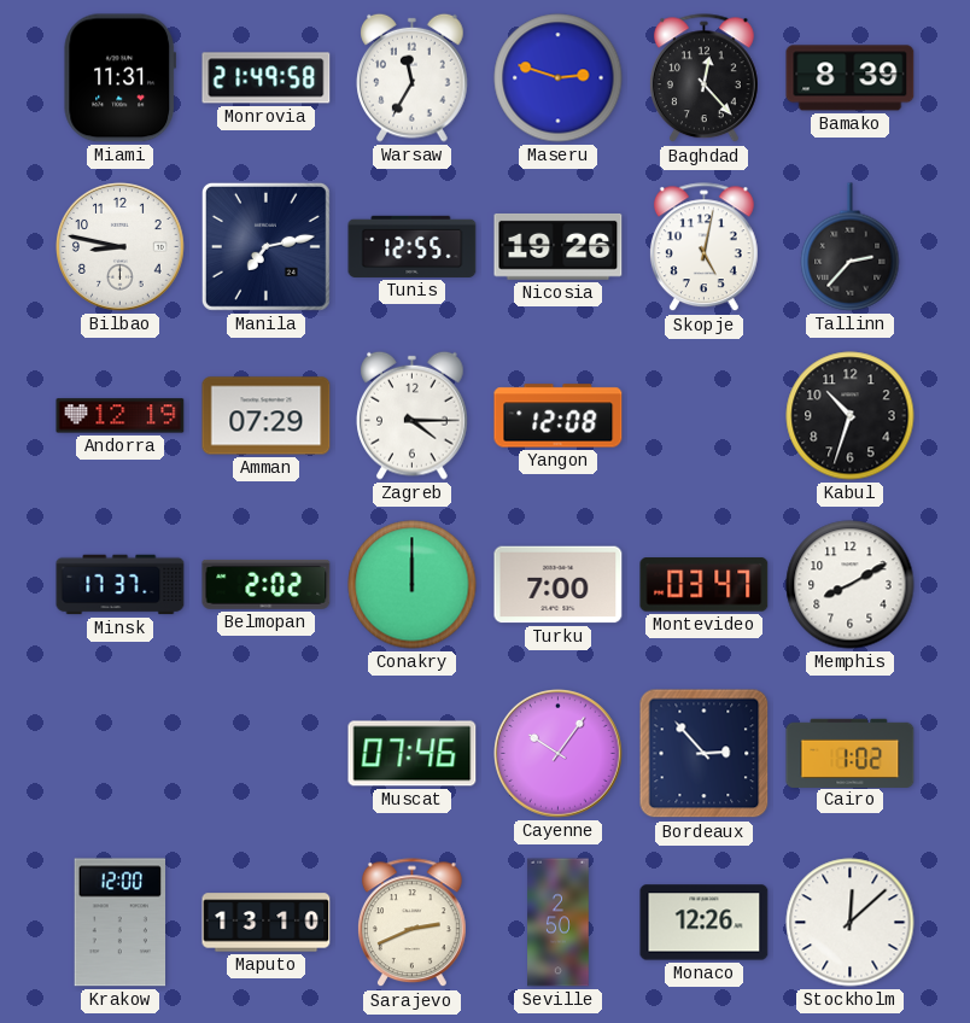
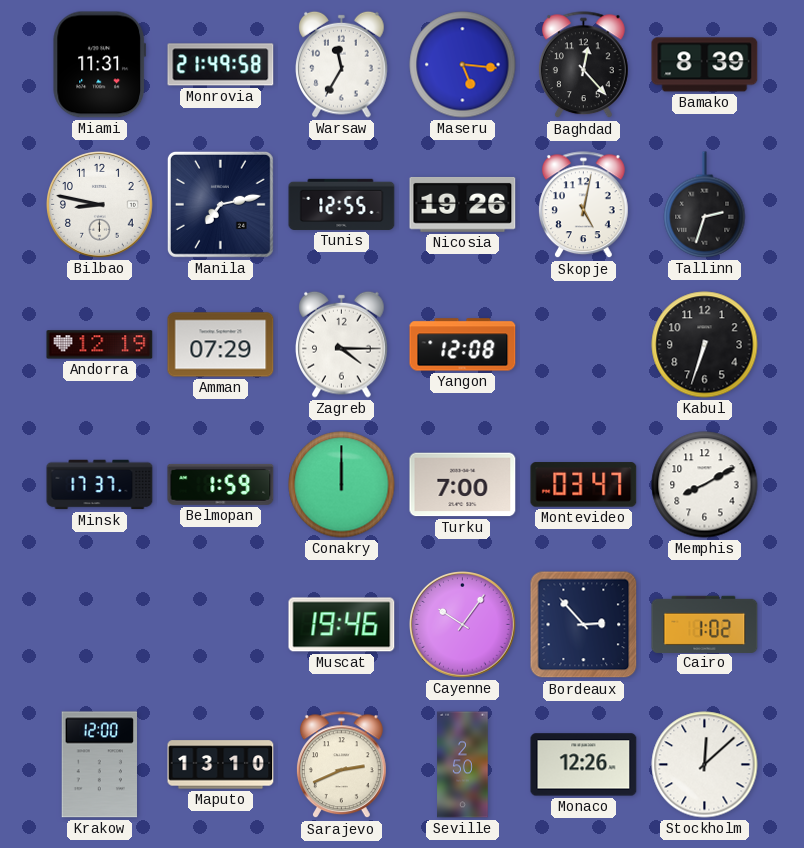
Maseru: 2:48 -> 5:16
Tallinn: 2:37 -> 2:33
Kabul: 10:33 -> 6:33
Belmopan: 2:02 -> 1:59
Muscat: 07:46 -> 19:46
